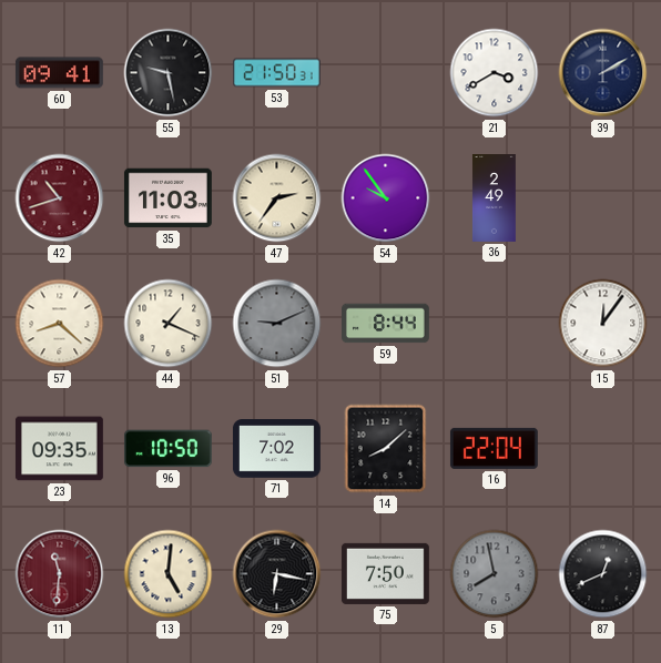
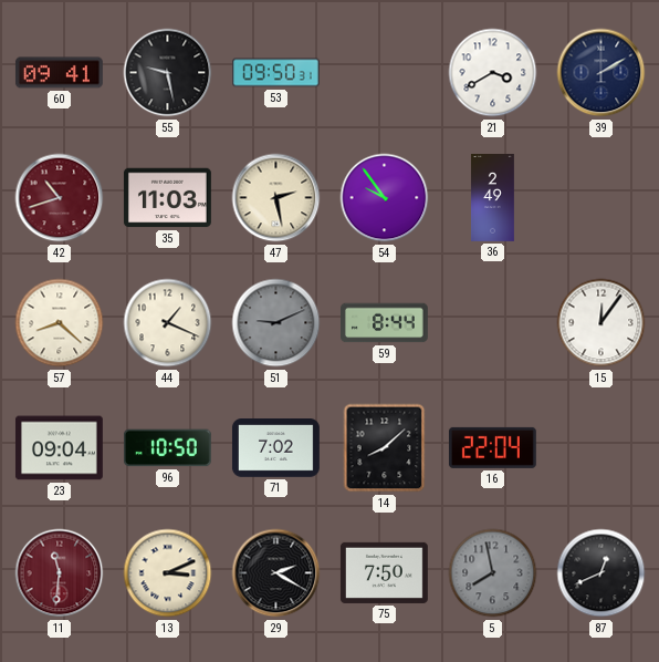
53: 21:50 -> 09:50
47: 2:36 -> 2:28
23: 09:35 -> 09:04
13: 5:01 -> 3:11
29: 6:17 -> 2:20
